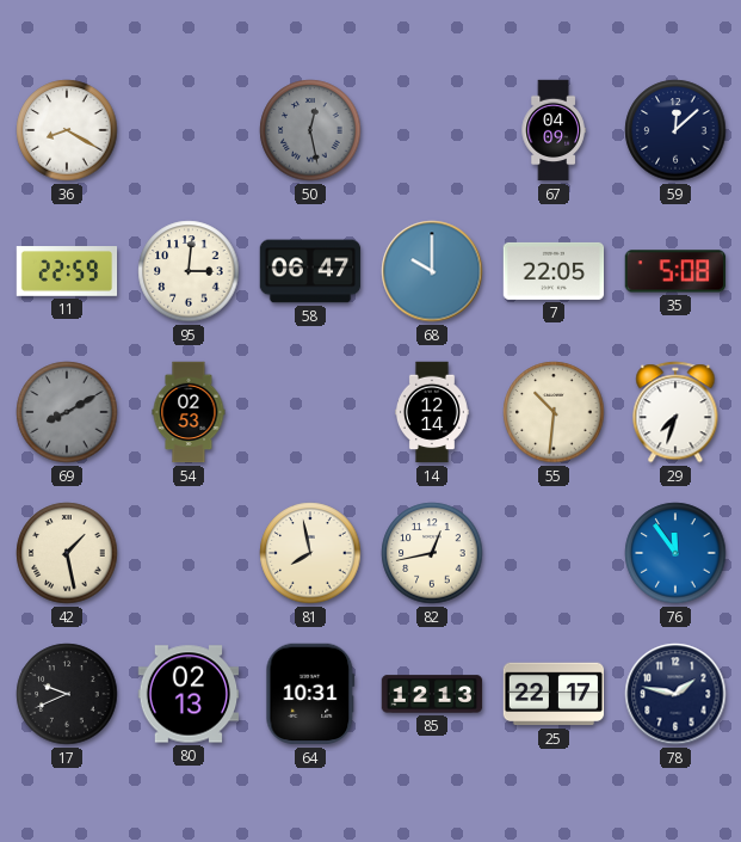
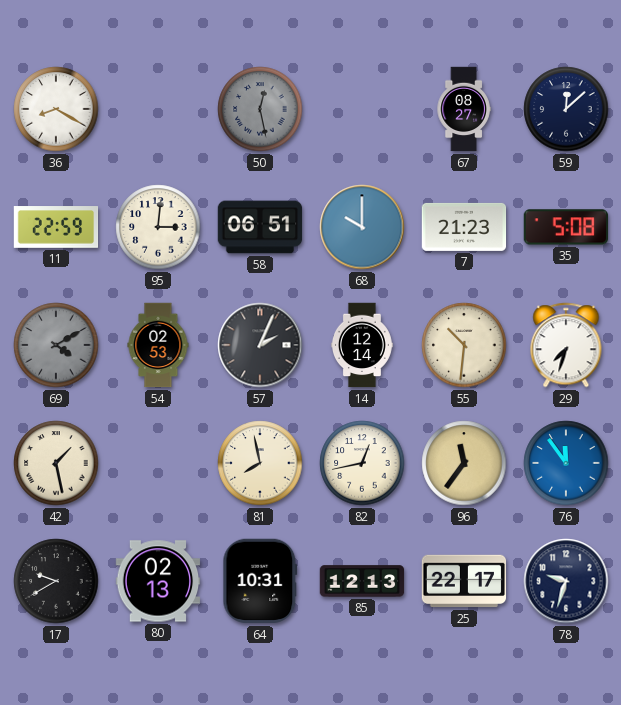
67: 04:09 -> 08:27
58: 06:47 -> 06:51
7: 22:05 -> 21:23
69: 8:10 -> 4:10
57: none -> 2:04
96: none -> 11:36
17: 9:41 -> 9:40
78: 1:47 -> 9:33
